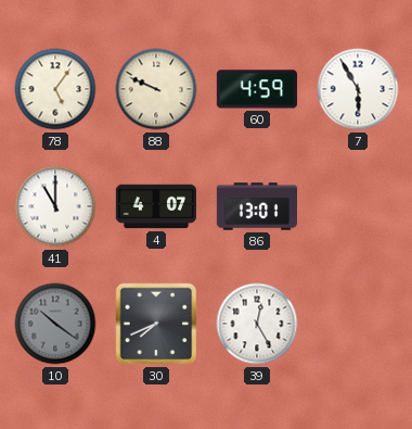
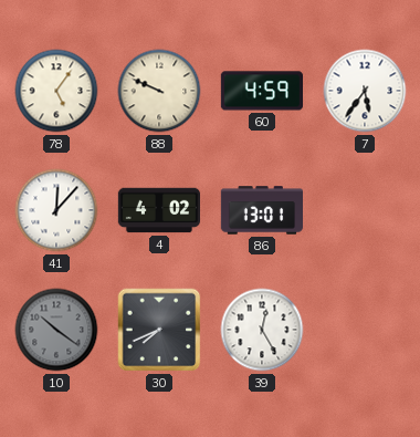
7: 5:55 -> 5:36
41: 11:00 -> 12:07
4: 4:07 -> 4:02
